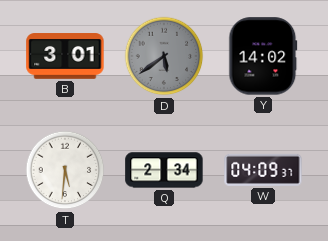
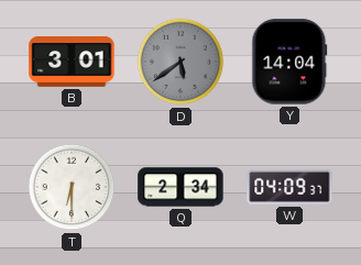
Y: 14:02 -> 14:04
T: 5:31 -> 6:30
